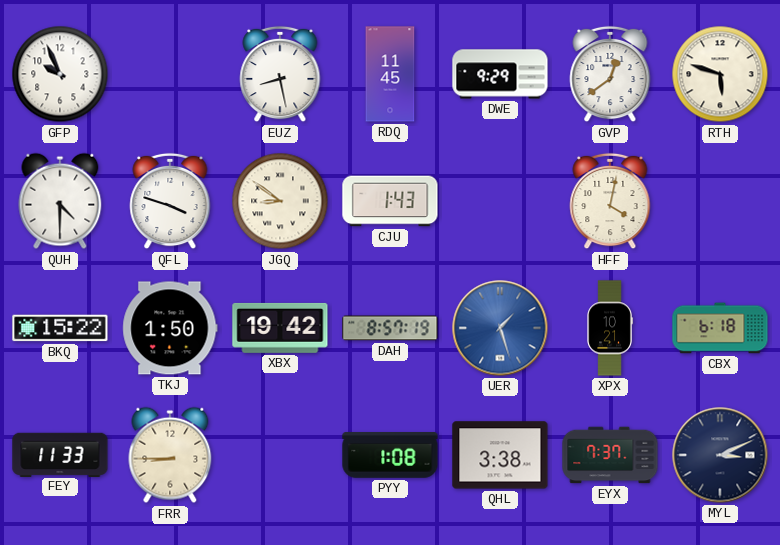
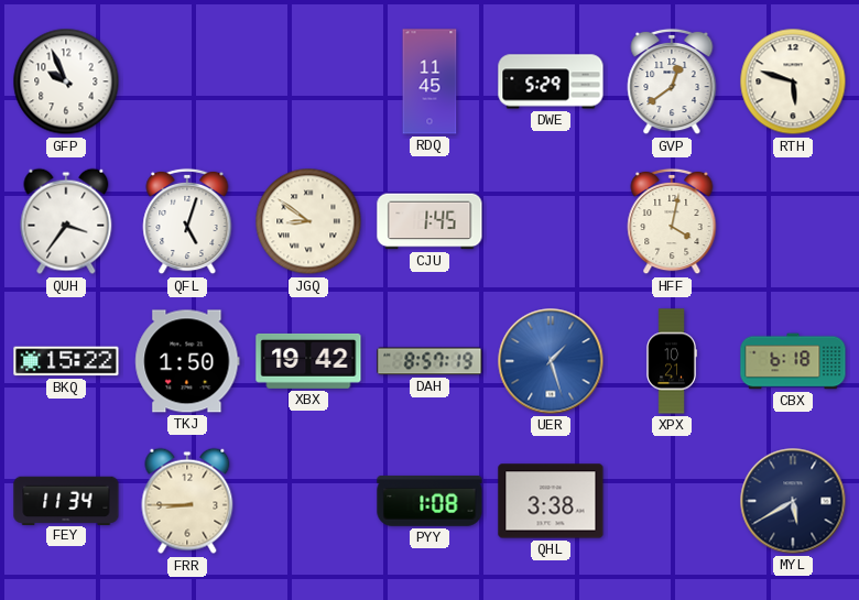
EUZ: 8:28 -> none
DWE: 9:29 -> 5:29
QUH: 4:30 -> 3:36
QFL: 3:48 -> 5:03
CJU: 1:43 -> 1:45
FEY: 11:33 -> 11:34
EYX: 7:37 -> none
MYL: 3:11 -> 5:40
